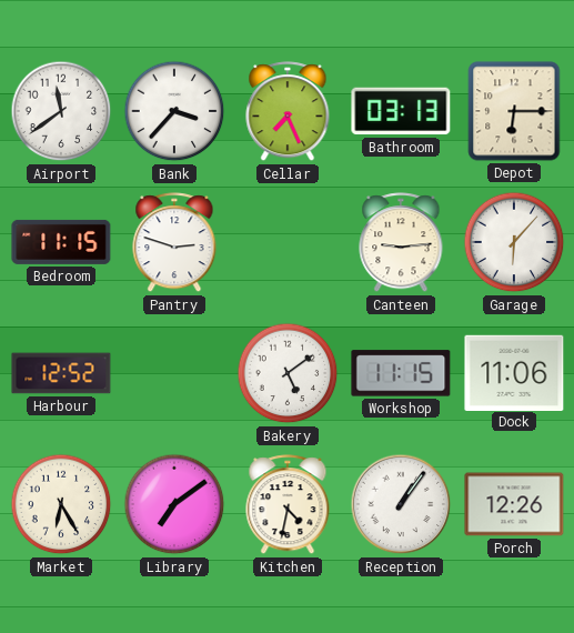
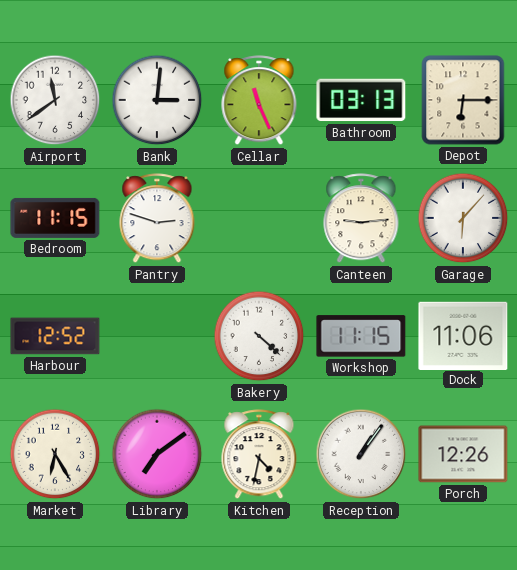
Bank: 3:37 -> 3:01
Cellar: 7:26 -> 11:26
Bakery: 5:09 -> 4:22
